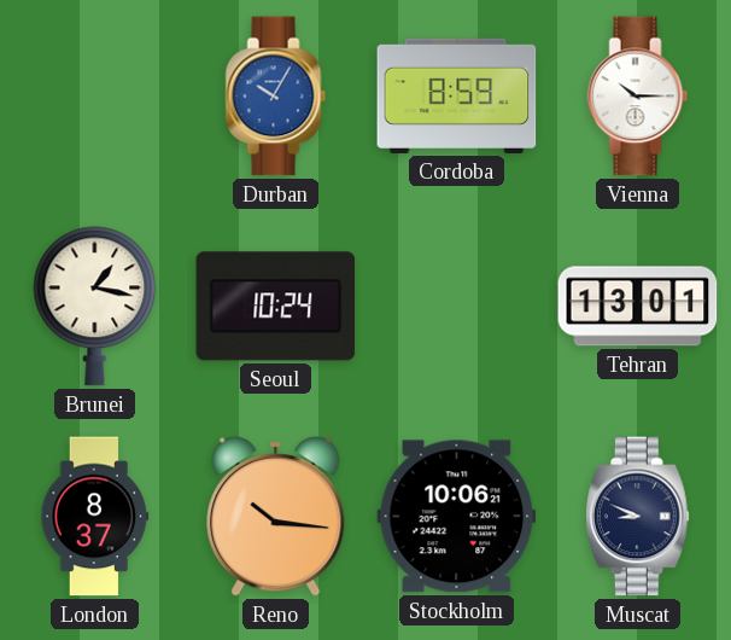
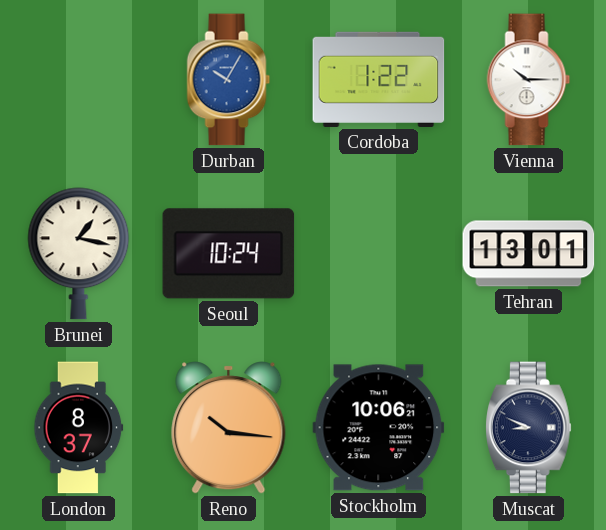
Cordoba: 8:59 -> 1:22
